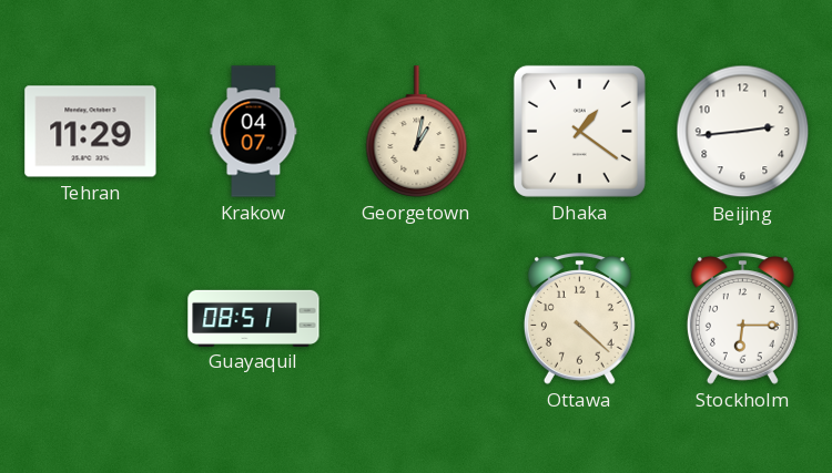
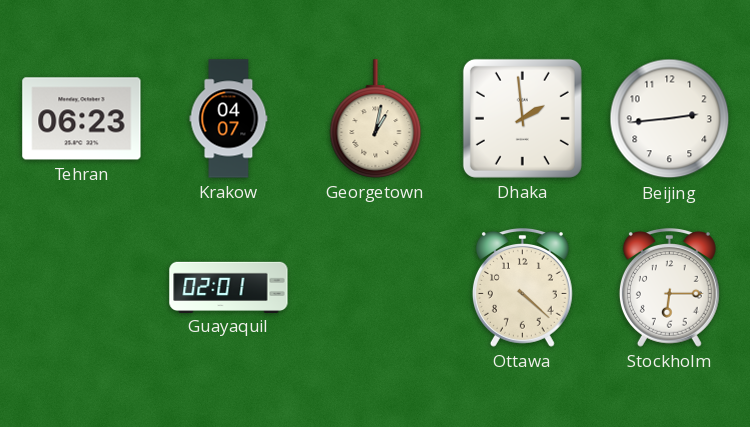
Tehran: 11:29 -> 06:23
Dhaka: 1:21 -> 1:59
Guayaquil: 08:51 -> 02:01
